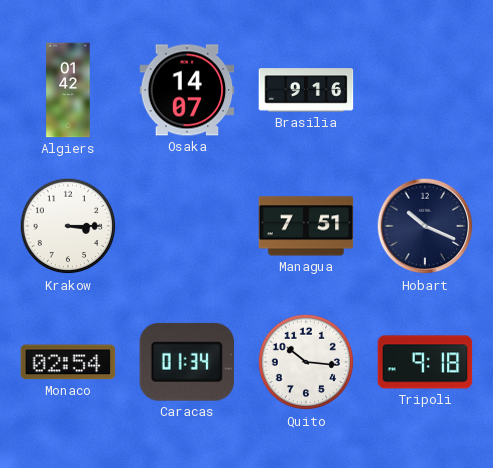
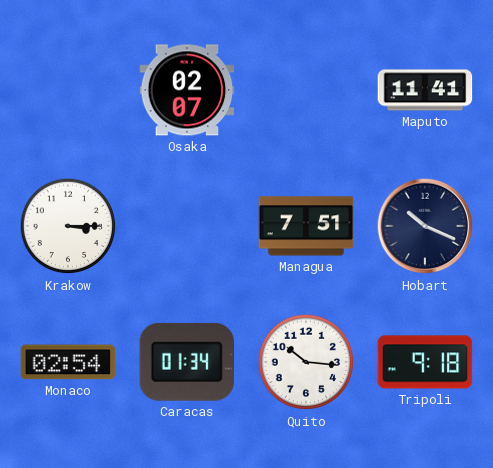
Algiers: 01:42 -> none
Osaka: 14:07 -> 02:07
Brasilia: 9:16 -> none
Maputo: none -> 11:41
